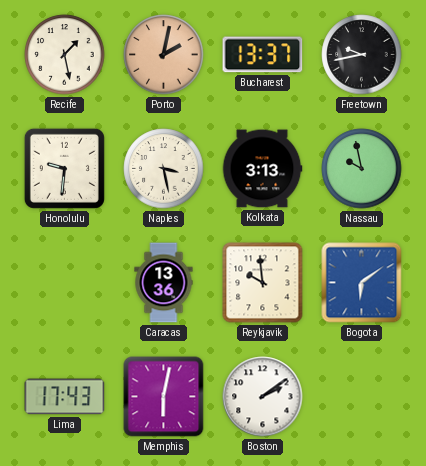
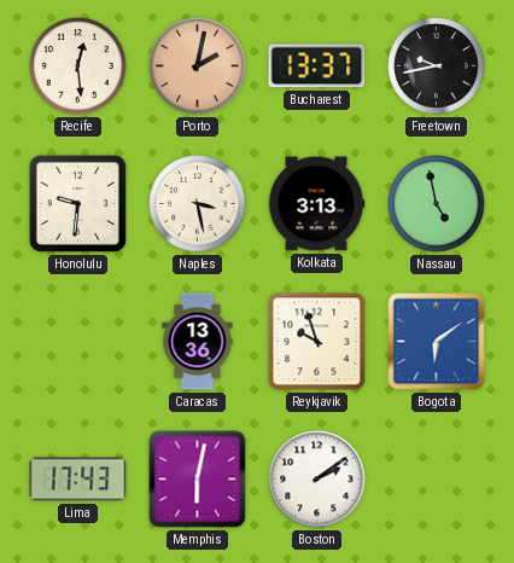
Recife: 1:28 -> 12:29
Nassau: 9:58 -> 4:58
Reykjavik: 9:59 -> 9:57
